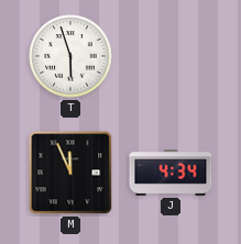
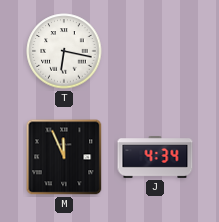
T: 5:57 -> 6:17
